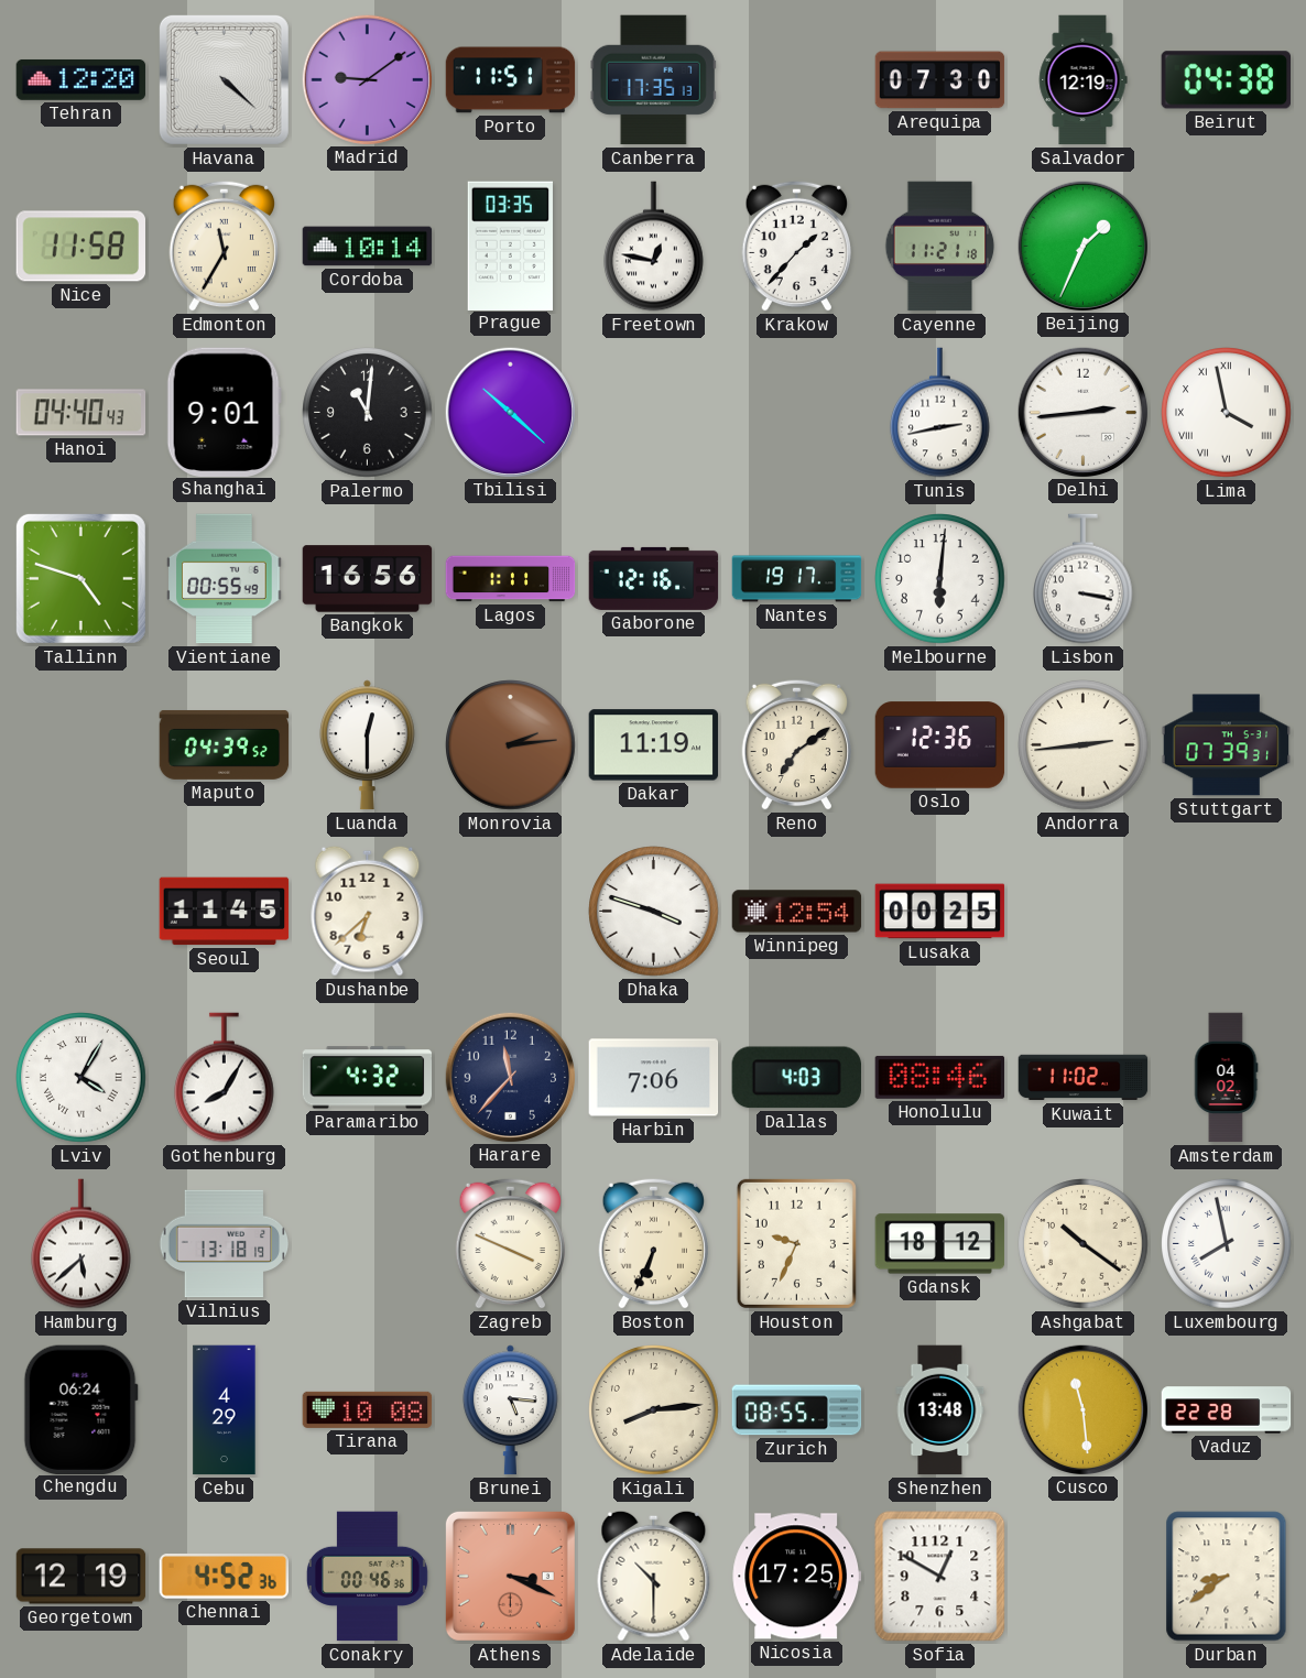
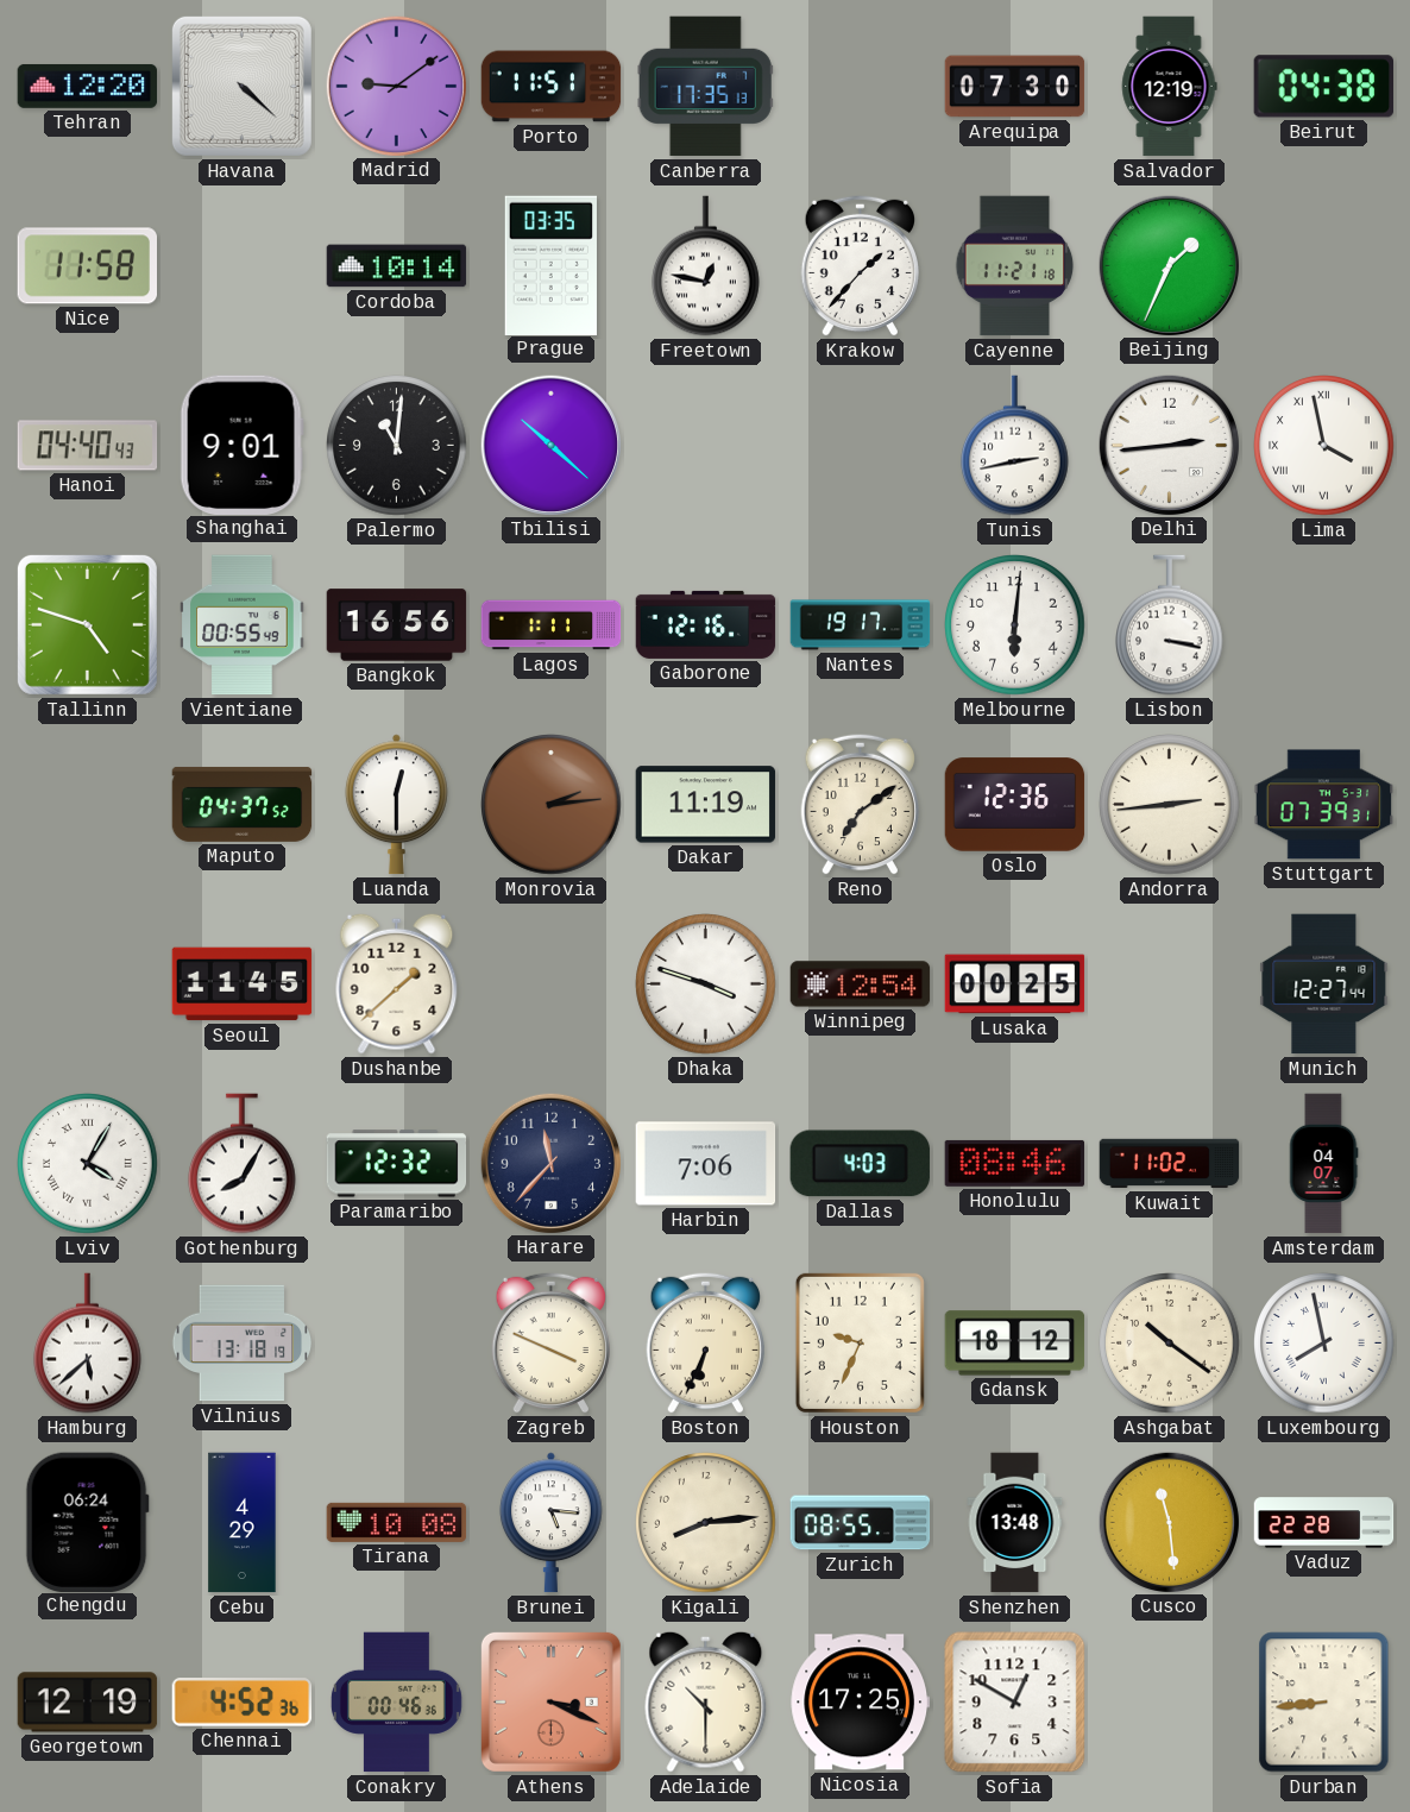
Edmonton: 11:35 -> none
Maputo: 04:39 -> 04:37
Dushanbe: 6:38 -> 1:38
Munich: none -> 12:27
Paramaribo: 4:32 -> 12:32
Amsterdam: 04:02 -> 04:07
Durban: 8:39 -> 8:44
